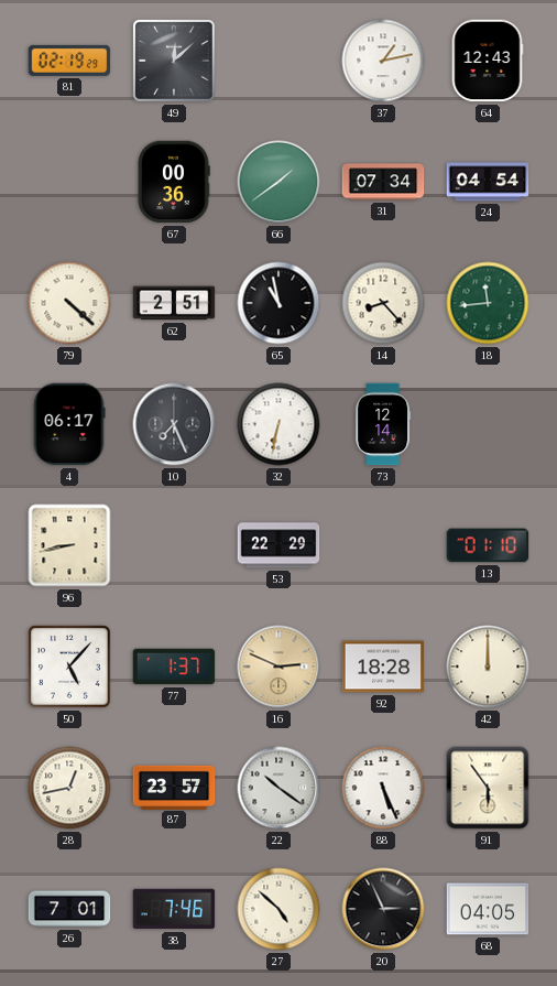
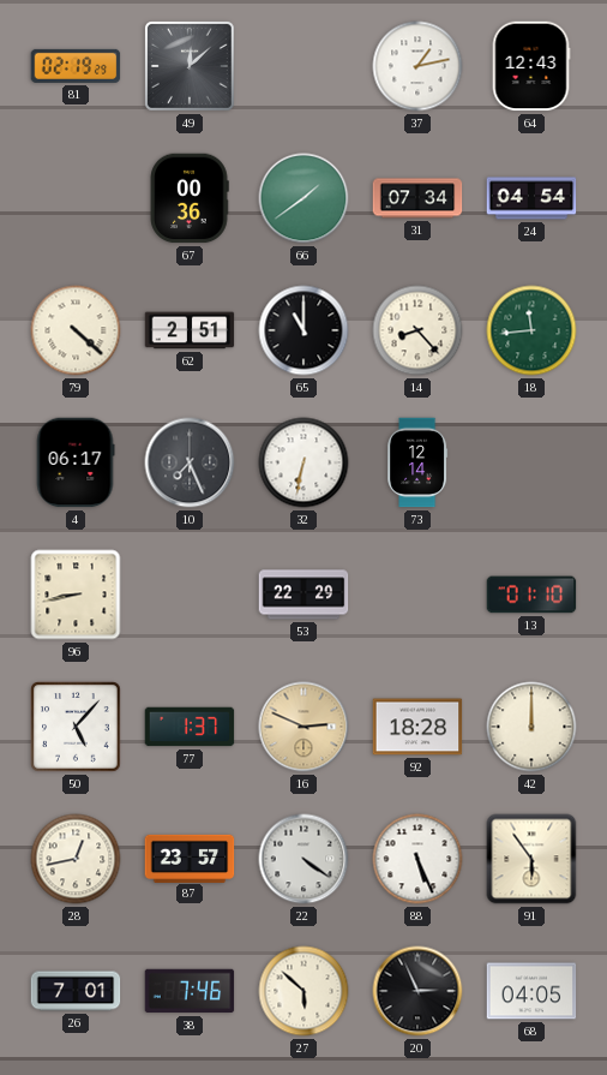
65: 10:58 -> 11:00
22: 10:21 -> 4:21
27: 4:52 -> 5:52
